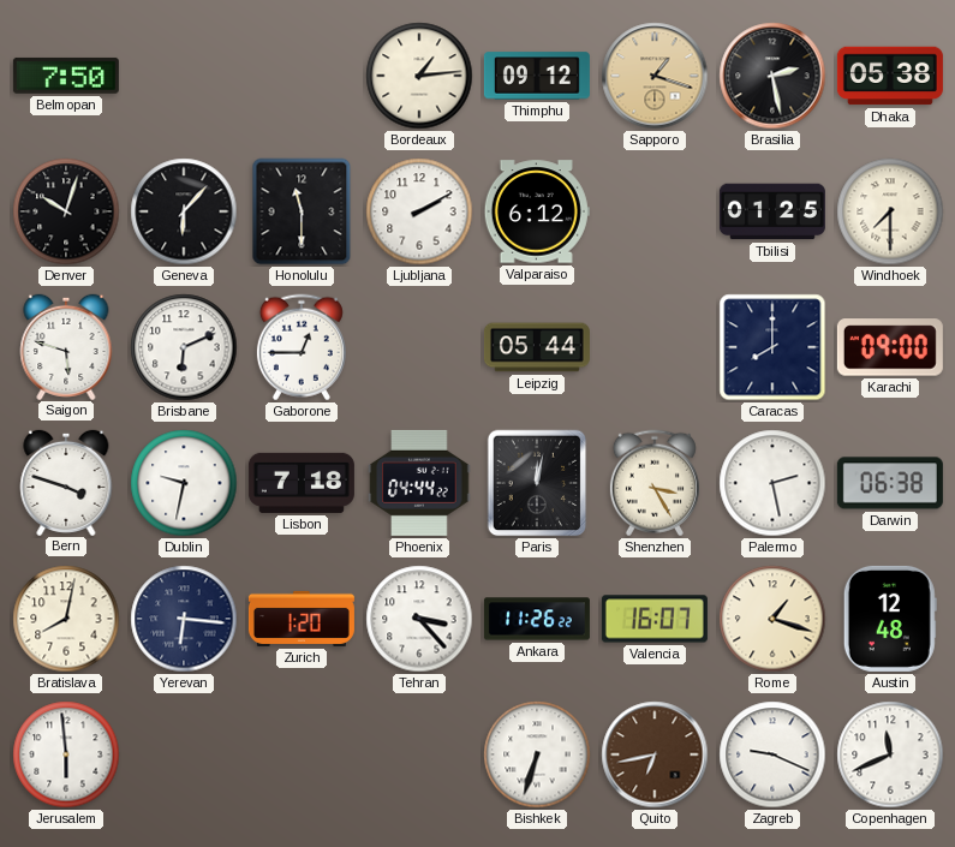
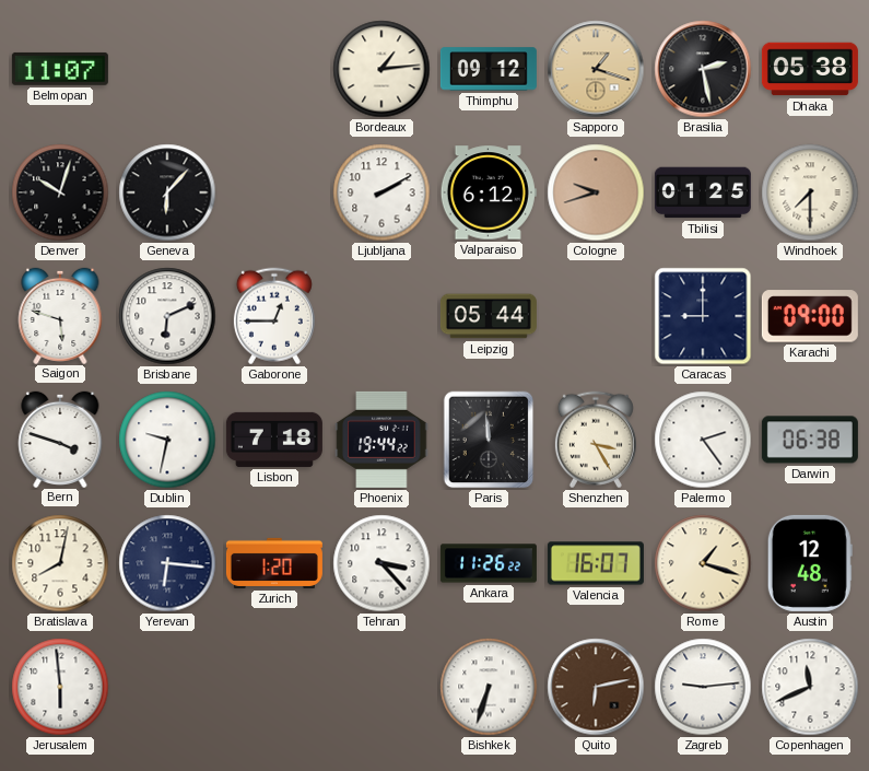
Belmopan: 7:50 -> 11:07
Honolulu: 11:30 -> none
Cologne: none -> 9:42
Caracas: 8:00 -> 9:00
Phoenix: 04:44 -> 19:44
Paris: 12:02 -> 11:59
Palermo: 2:28 -> 2:24
Quito: 6:43 -> 6:13
Zagreb: 9:19 -> 9:14
